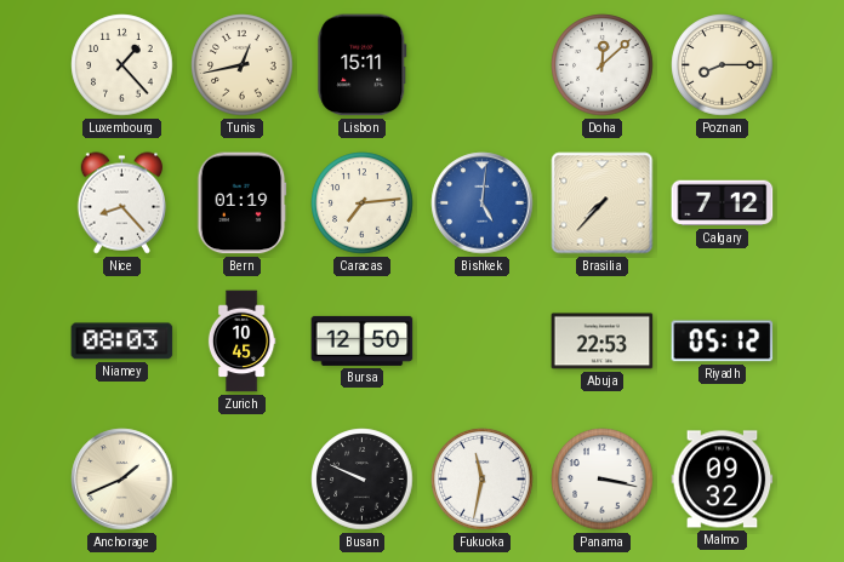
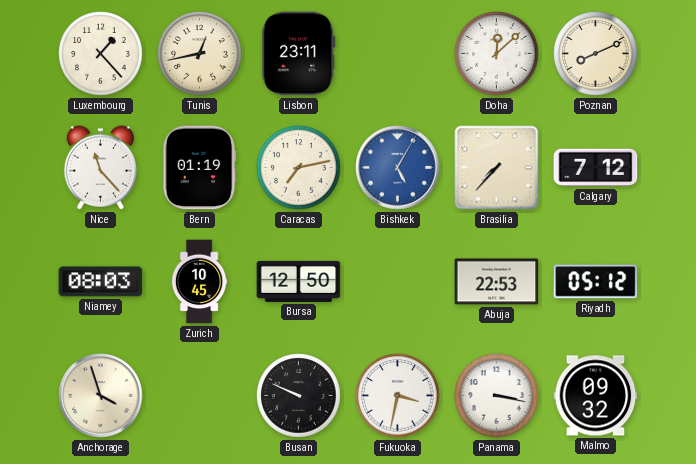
Lisbon: 15:11 -> 23:11
Poznan: 8:15 -> 8:11
Nice: 8:23 -> 11:23
Caracas: 7:14 -> 7:13
Bishkek: 5:01 -> 5:05
Anchorage: 1:41 -> 3:57
Fukuoka: 11:32 -> 3:32
